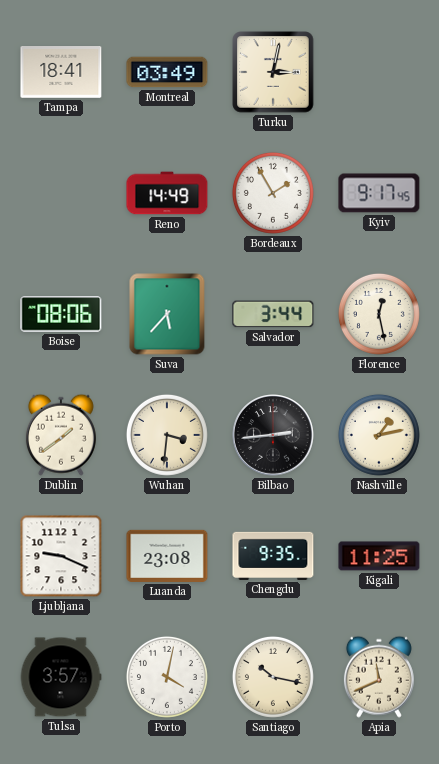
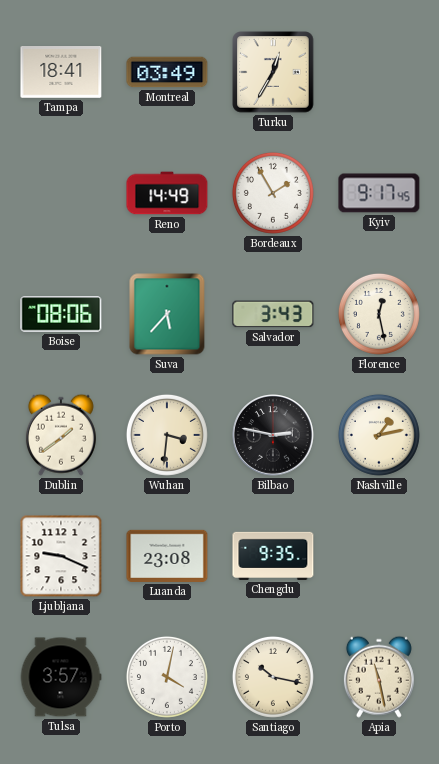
Turku: 3:02 -> 12:35
Salvador: 3:44 -> 3:43
Bilbao: 2:44 -> 2:47
Kigali: 11:25 -> none
Apia: 11:41 -> 11:28
